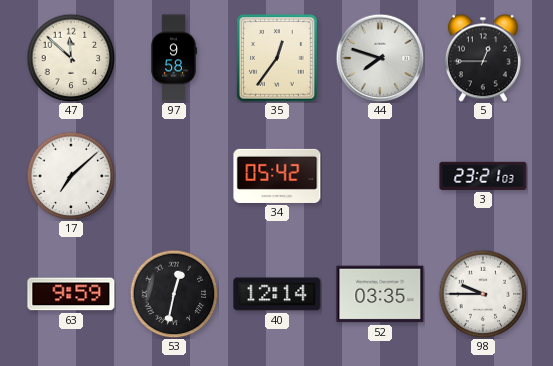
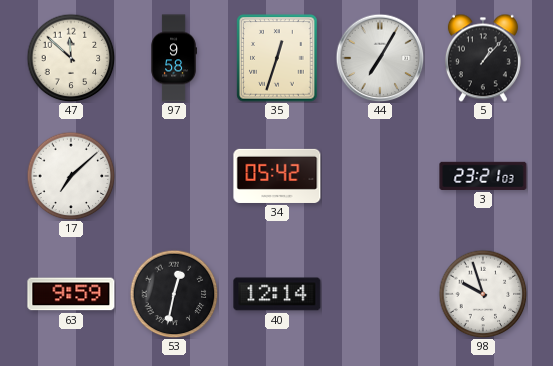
35: 12:36 -> 12:33
44: 7:48 -> 7:05
5: 12:45 -> 1:07
52: 03:35 -> none
98: 9:45 -> 9:57
